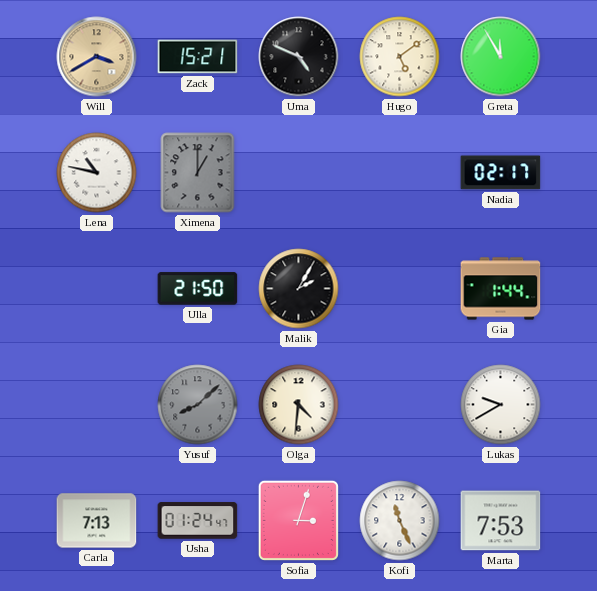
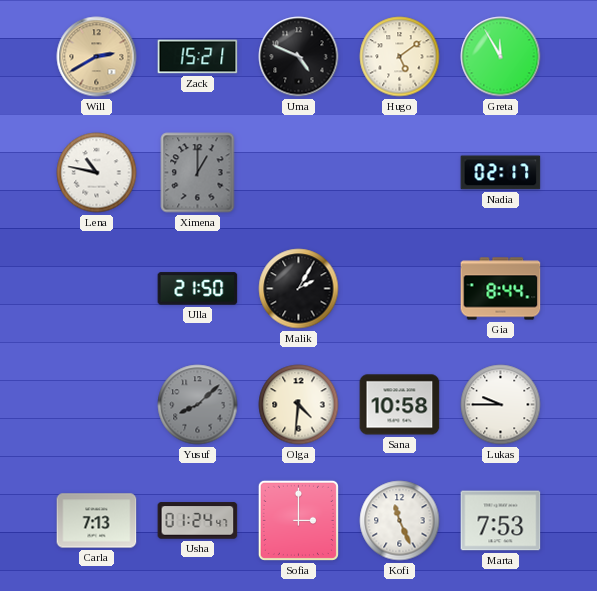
Will: 3:40 -> 2:40
Gia: 1:44 -> 8:44
Sana: none -> 10:58
Lukas: 9:40 -> 9:45
Sofia: 3:03 -> 3:00
